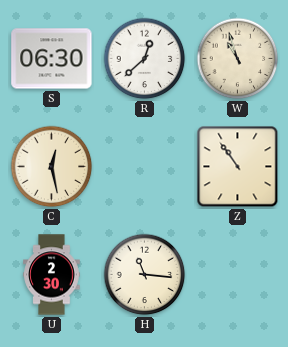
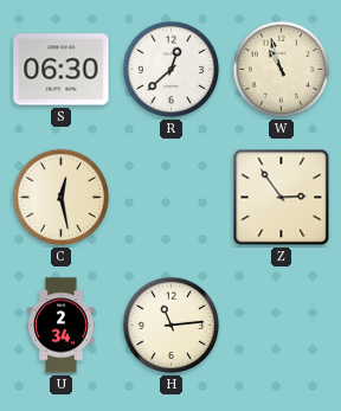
Z: 10:54 -> 2:54
U: 2:30 -> 2:34
H: 11:16 -> 11:14
